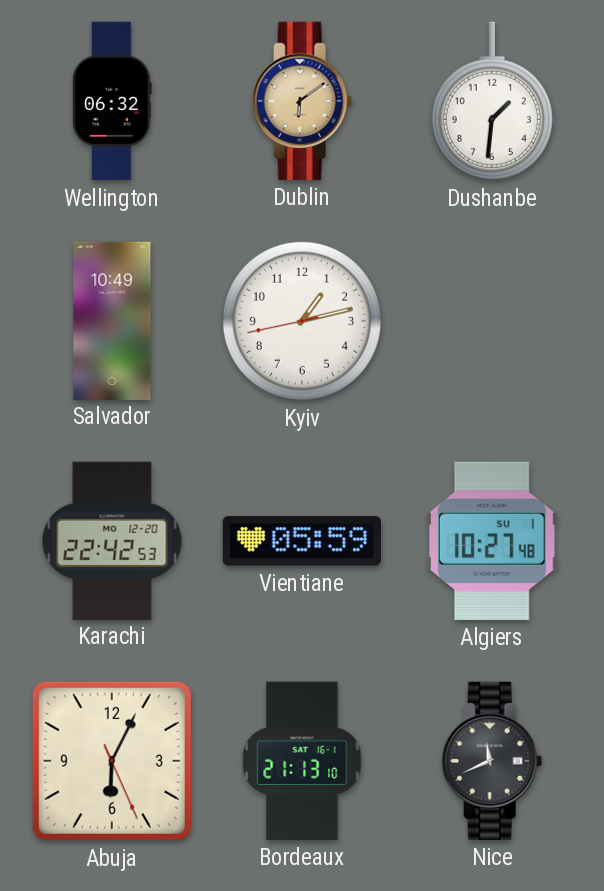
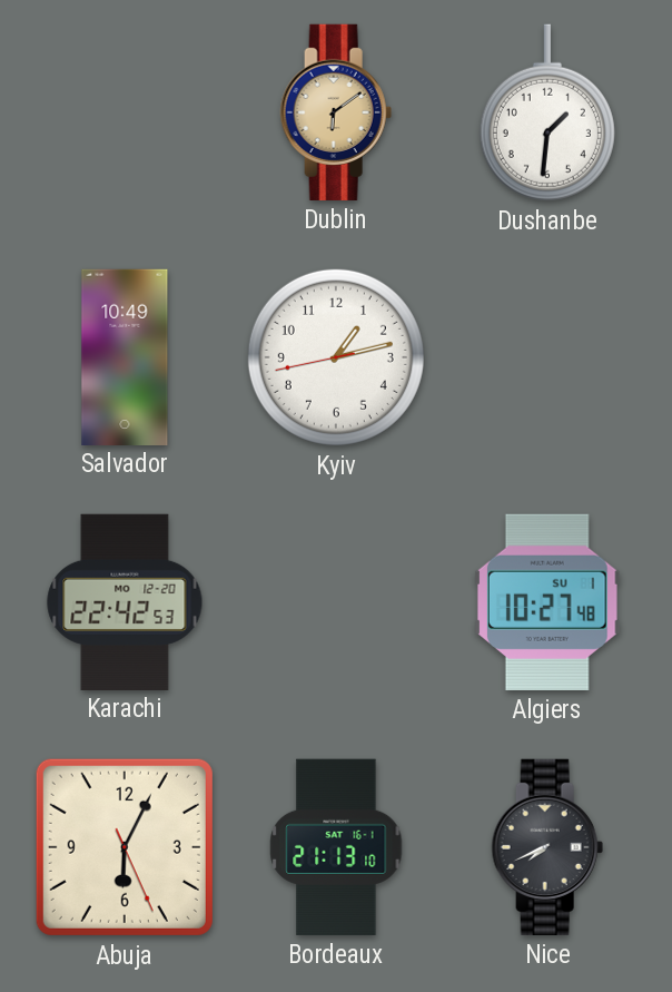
Wellington: 06:32 -> none
Vientiane: 05:59 -> none
Nice: 11:41 -> 7:41
